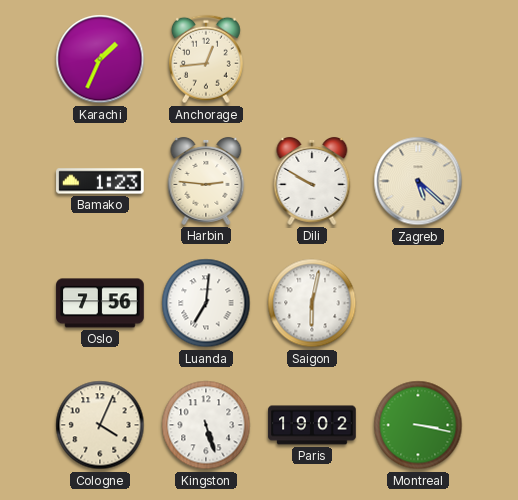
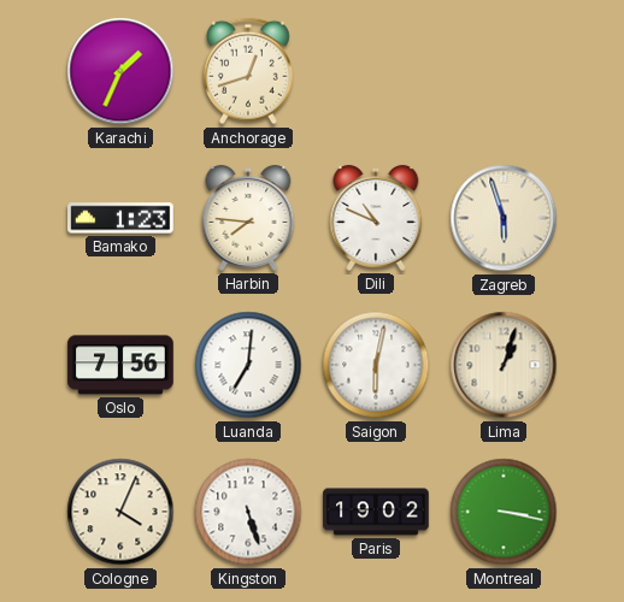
Anchorage: 12:44 -> 12:42
Harbin: 2:46 -> 7:46
Dili: 9:50 -> 10:49
Zagreb: 5:22 -> 5:57
Lima: none -> 1:03
